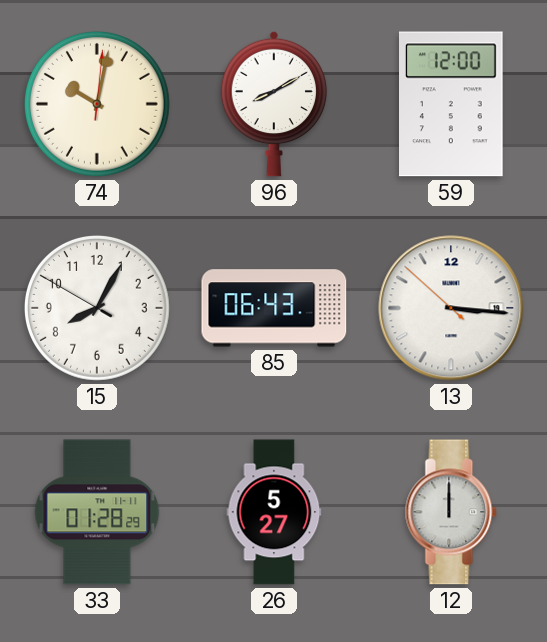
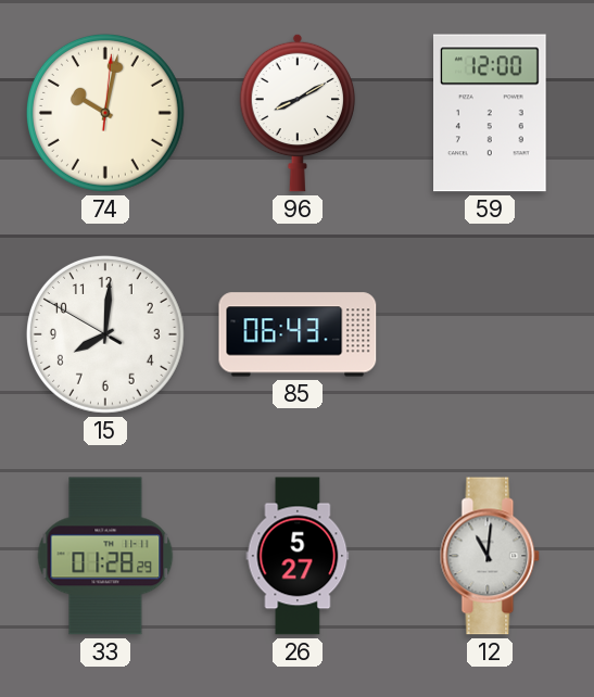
15: 8:04 -> 8:00
13: 3:15 -> none
12: 12:00 -> 11:01
